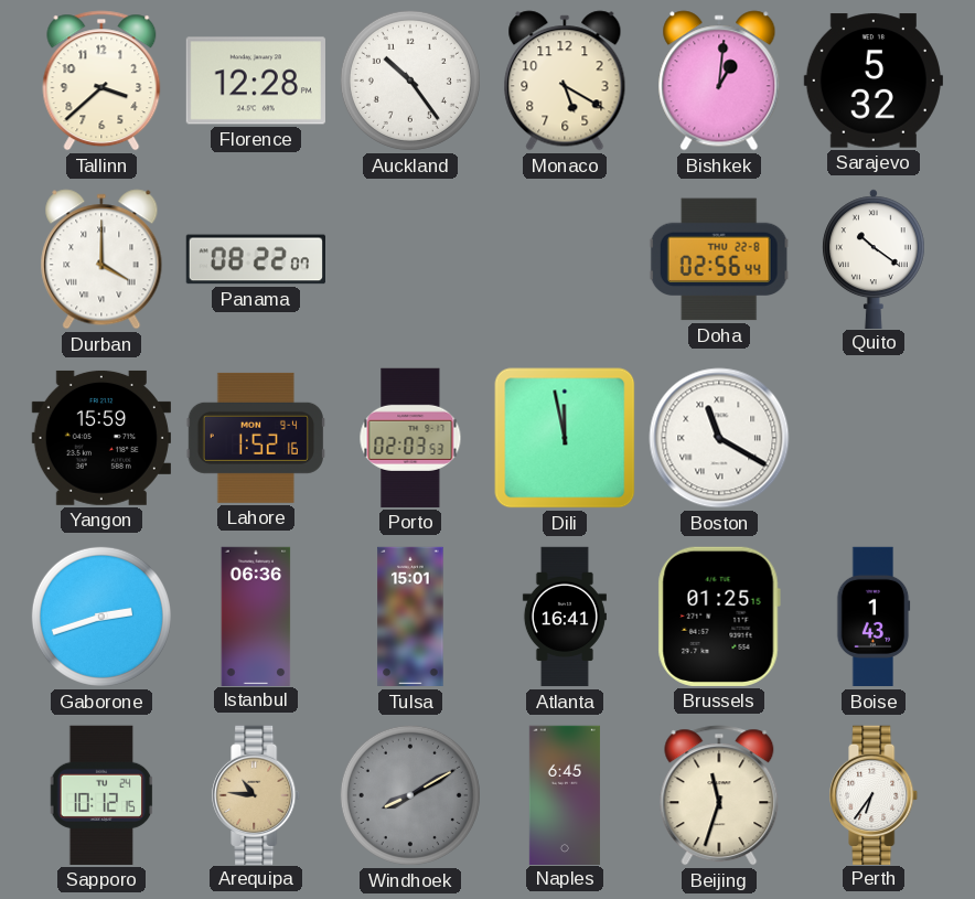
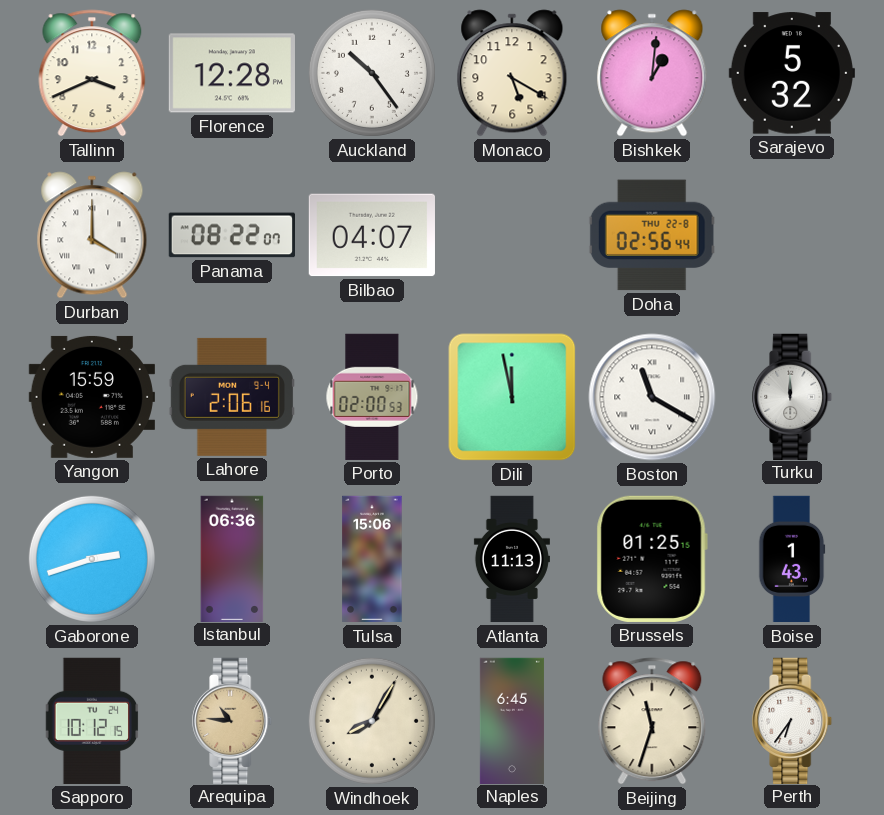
Tallinn: 3:38 -> 3:41
Bilbao: none -> 04:07
Quito: 10:21 -> none
Lahore: 1:52 -> 2:06
Porto: 02:03 -> 02:00
Turku: none -> 12:00
Tulsa: 15:01 -> 15:06
Atlanta: 16:41 -> 11:13
Windhoek: 8:10 -> 8:05
Windhoek dial: grey -> cream
